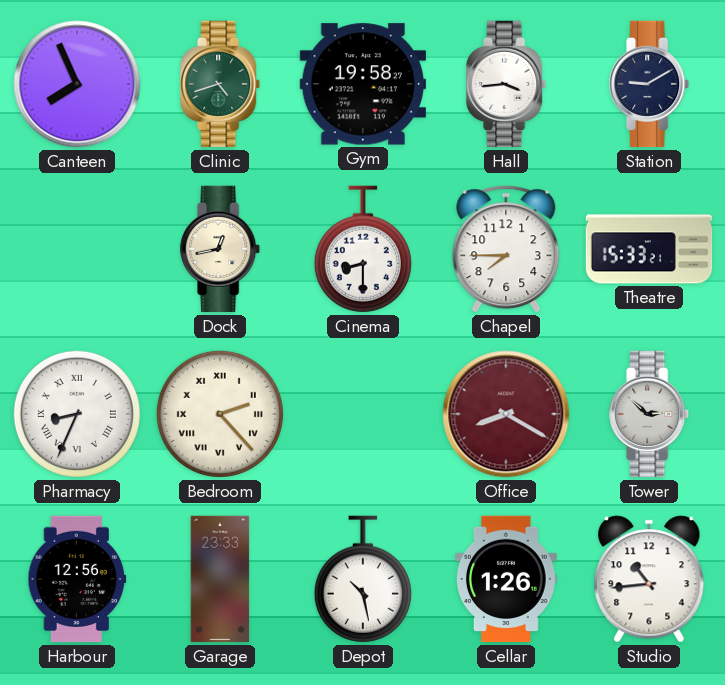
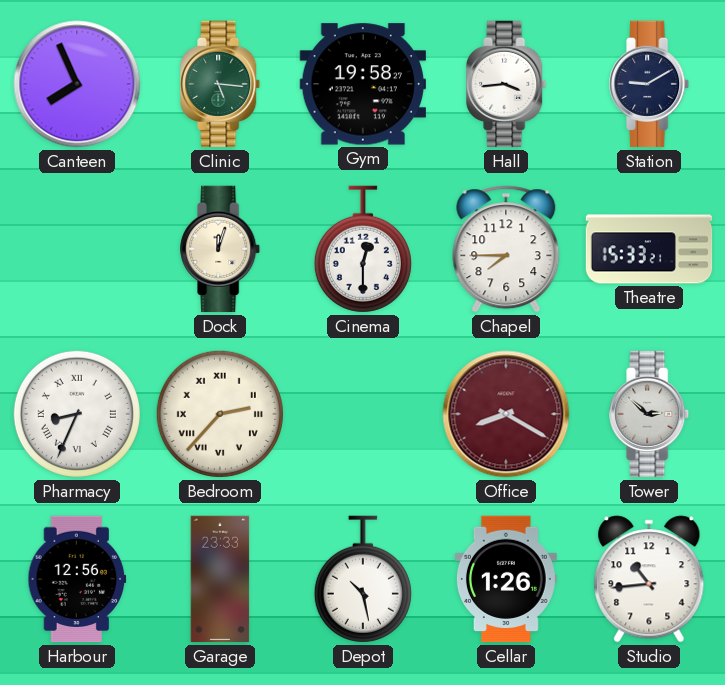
Clinic: 4:42 -> 5:16
Dock: 12:43 -> 12:03
Cinema: 8:30 -> 12:30
Bedroom: 2:23 -> 2:37
